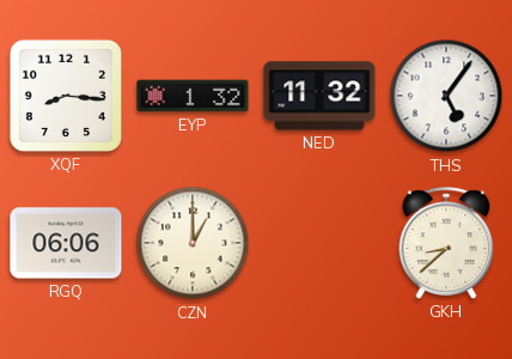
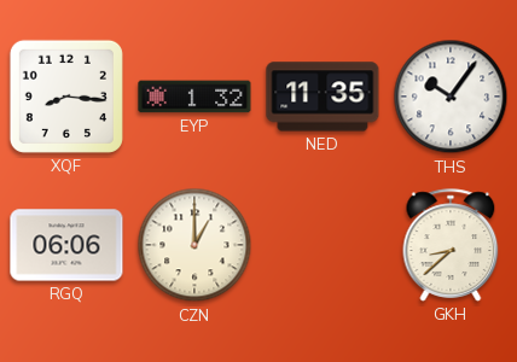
NED: 11:32 -> 11:35
THS: 5:06 -> 10:06
